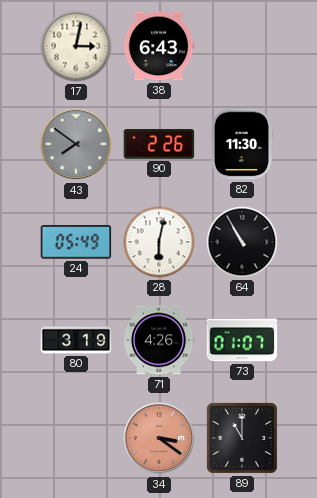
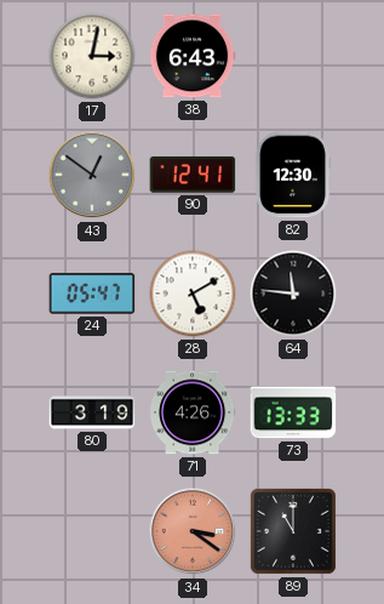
43: 7:51 -> 12:51
90: 2:26 -> 12:41
82: 11:30 -> 12:30
24: 05:49 -> 05:47
28: 6:02 -> 5:10
64: 10:55 -> 11:46
73: 01:07 -> 13:33
